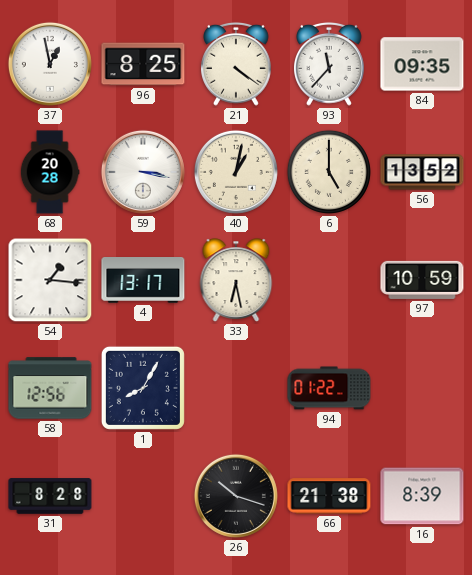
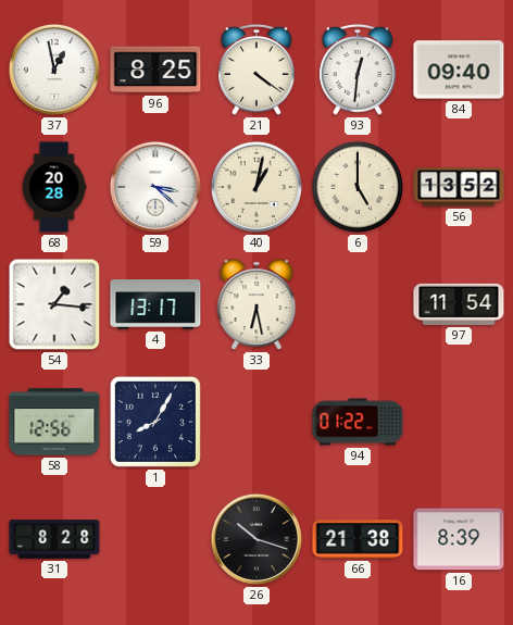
93: 11:37 -> 12:31
84: 09:35 -> 09:40
59: 3:17 -> 3:22
97: 10:59 -> 11:54
